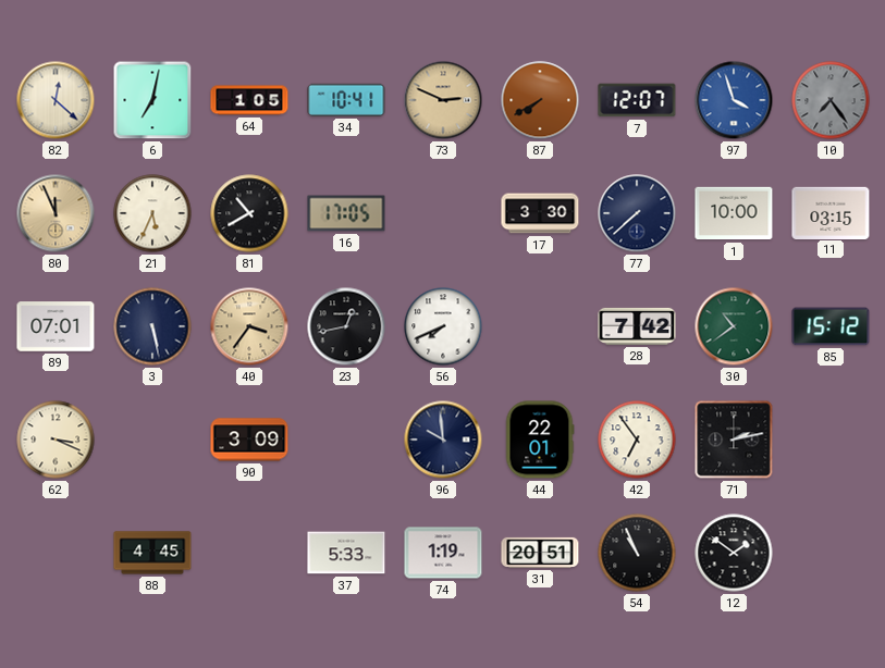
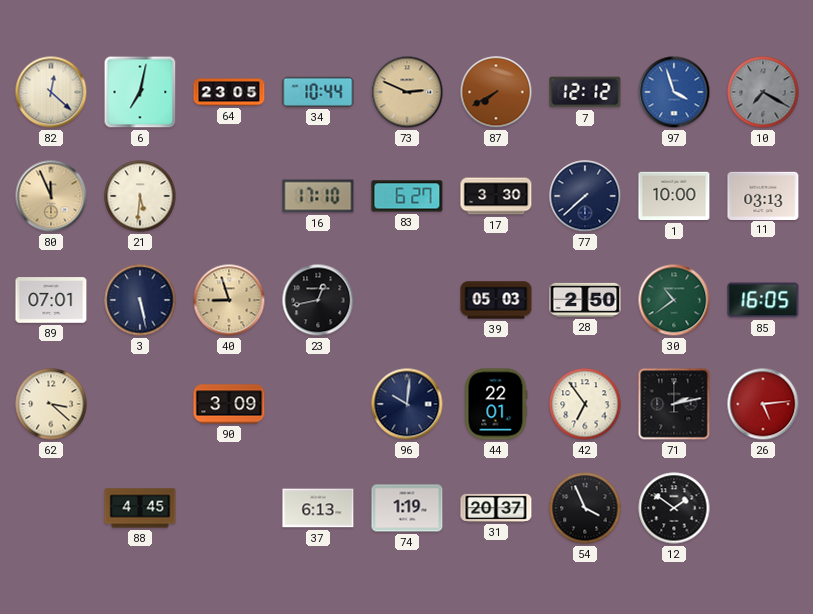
64: 1:05 -> 23:05
34: 10:41 -> 10:44
7: 12:07 -> 12:12
10: 7:24 -> 7:20
21: 5:34 -> 5:31
81: 10:40 -> none
16: 17:05 -> 17:10
83: none -> 6:27
11: 03:15 -> 03:13
40: 3:36 -> 8:57
56: 7:41 -> none
39: none -> 05:03
28: 7:42 -> 2:50
85: 15:12 -> 16:05
62: 3:19 -> 3:22
96: 9:59 -> 10:01
26: none -> 5:14
37: 5:33 -> 6:13
31: 20:51 -> 20:37
54: 10:56 -> 3:56
